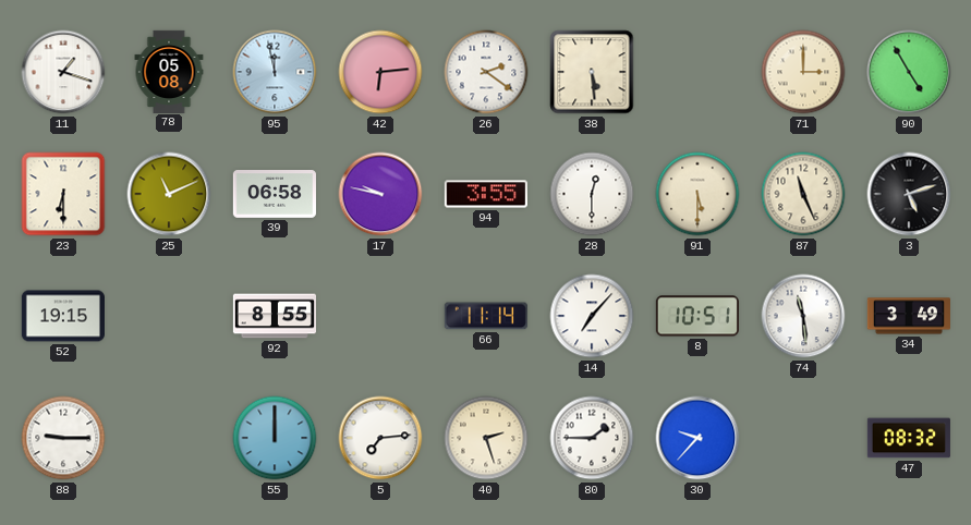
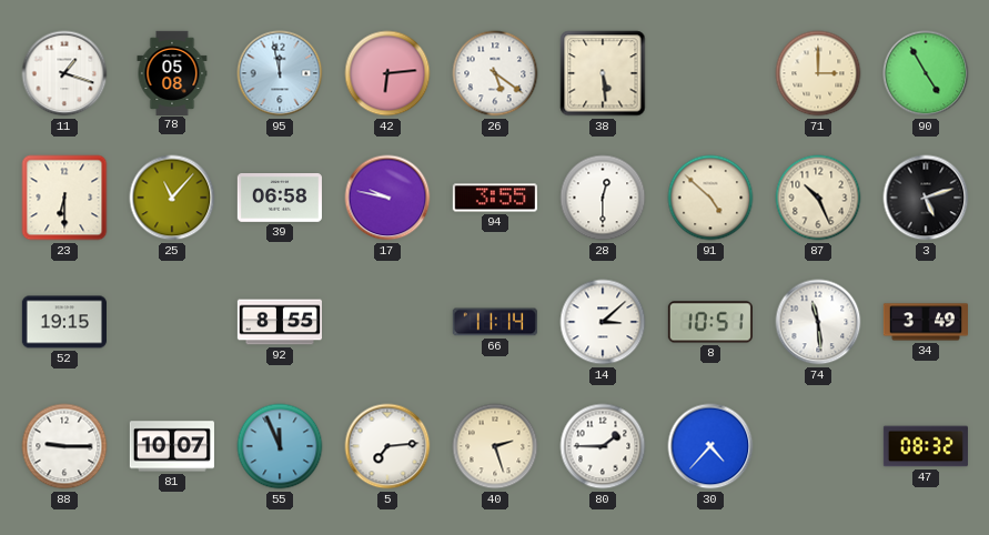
26: 2:21 -> 5:21
25: 11:11 -> 11:07
91: 5:30 -> 4:52
87: 11:26 -> 10:26
14: 7:07 -> 3:08
81: none -> 10:07
55: 12:00 -> 11:56
30: 9:37 -> 4:37
